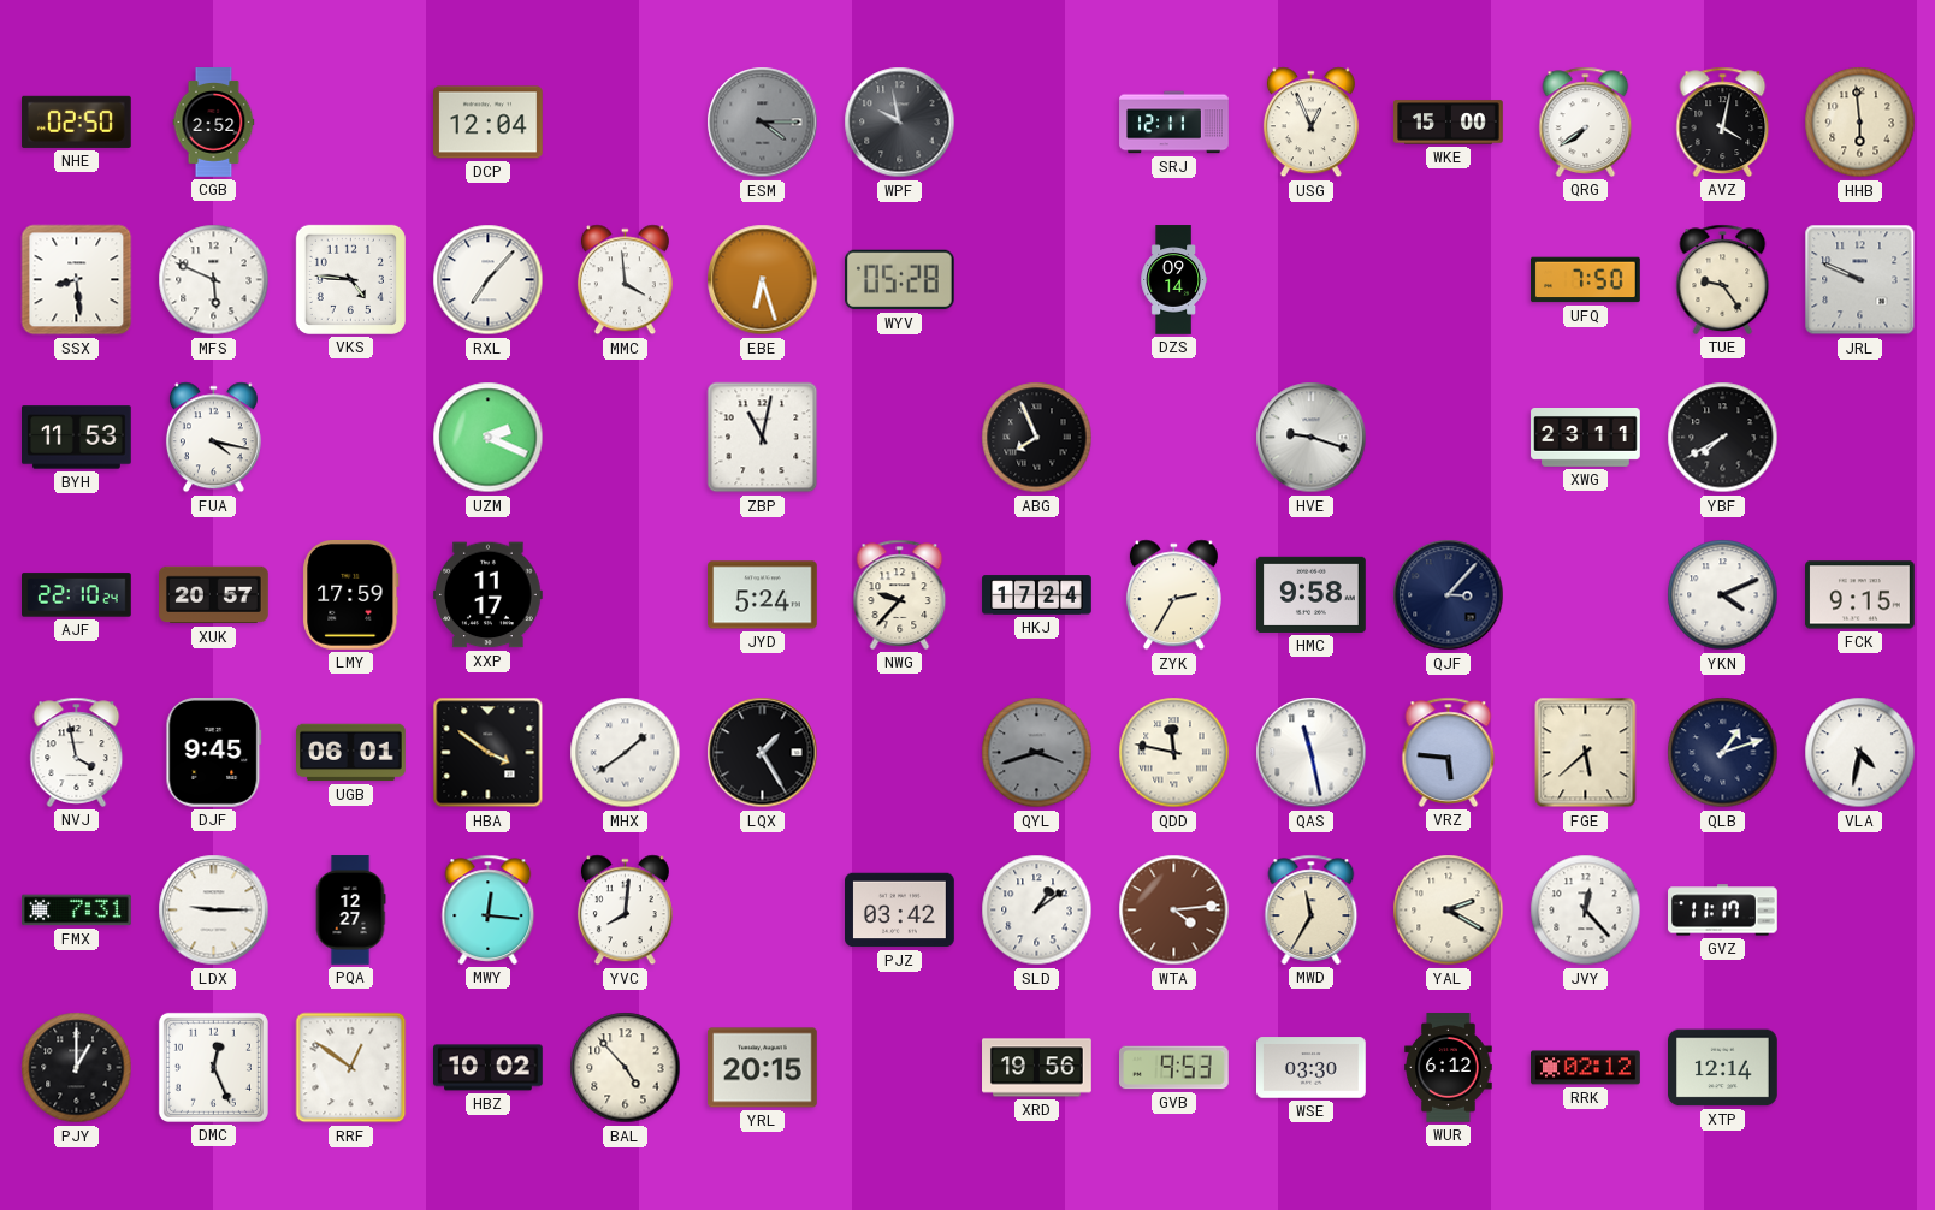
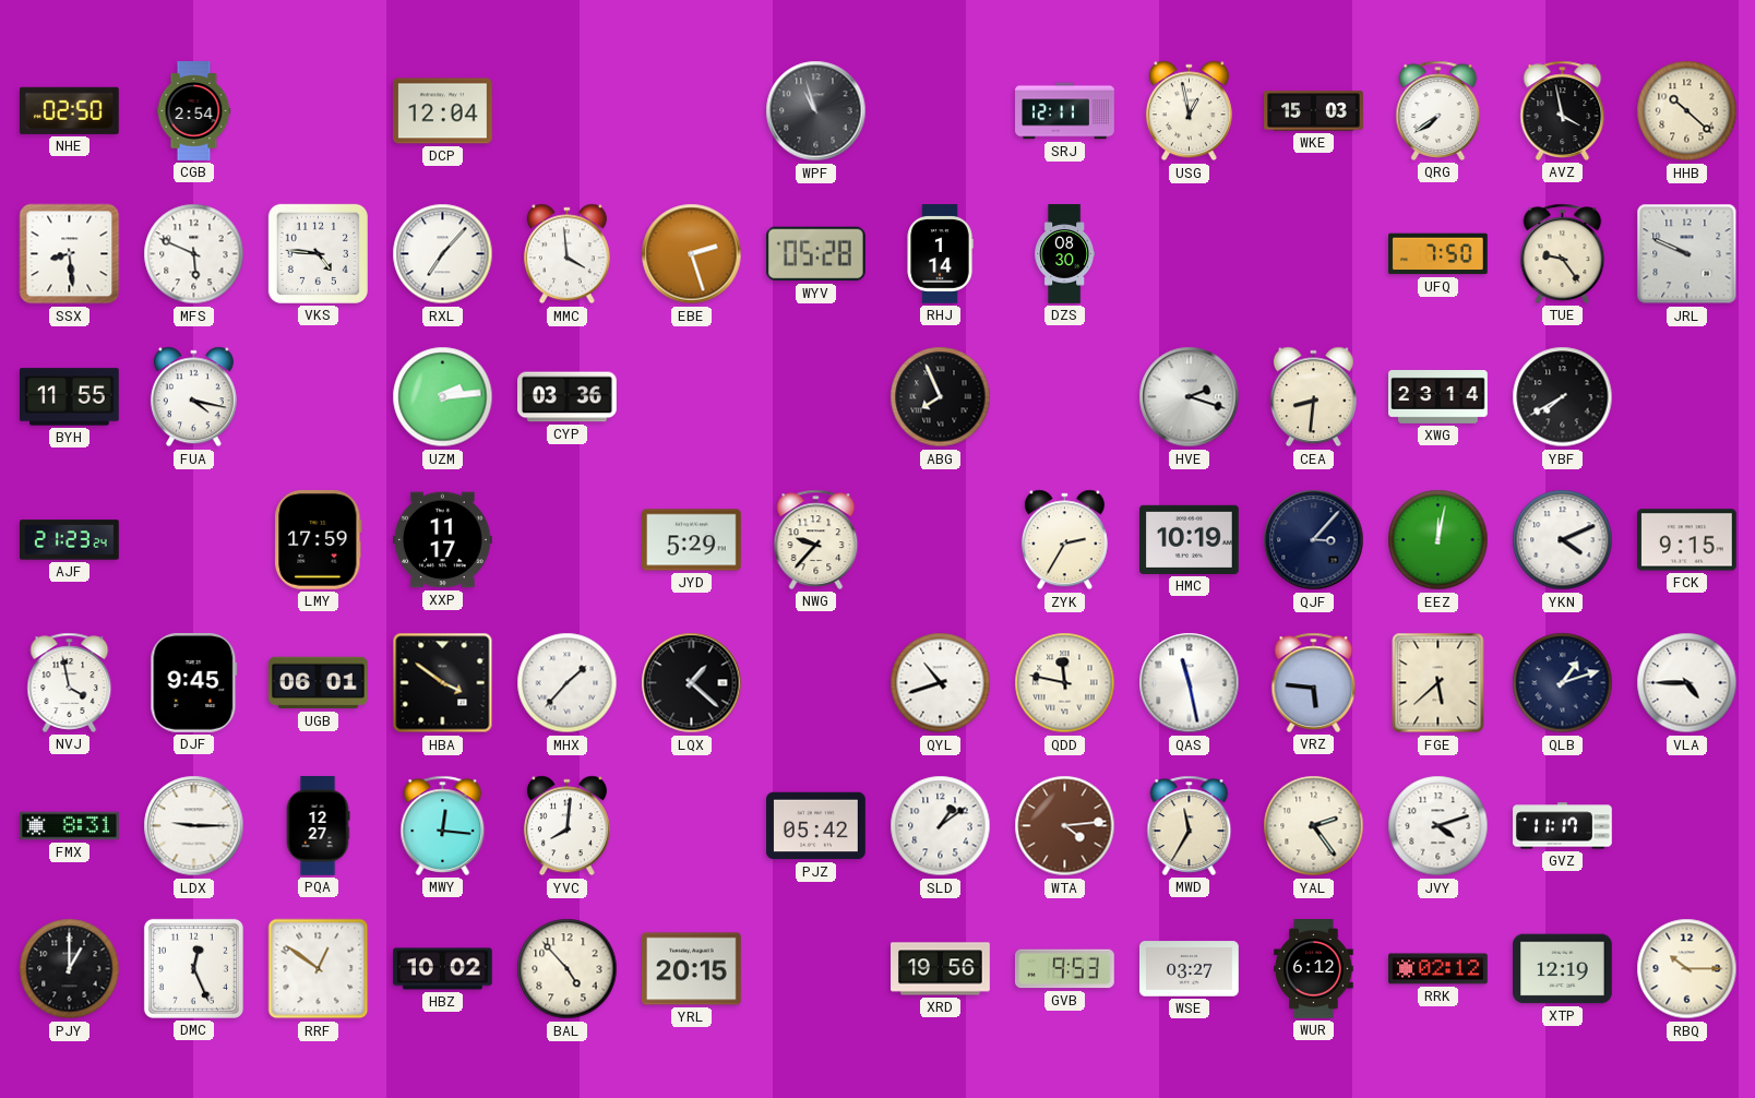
CGB: 2:52 -> 2:54
ESM: 4:15 -> none
WPF: 9:58 -> 10:57
USG: 12:56 -> 12:58
WKE: 15:00 -> 15:03
AVZ: 4:02 -> 3:58
HHB: 5:59 -> 10:22
EBE: 6:27 -> 2:27
RHJ: none -> 1:14
DZS: 09:14 -> 08:30
BYH: 11:53 -> 11:55
UZM: 2:19 -> 2:14
CYP: none -> 03:36
ZBP: 11:02 -> none
HVE: 9:18 -> 2:18
CEA: none -> 8:31
XWG: 23:11 -> 23:14
AJF: 22:10 -> 21:23
XUK: 20:57 -> none
JYD: 5:24 -> 5:29
HKJ: 17:24 -> none
HMC: 9:58 -> 10:19
EEZ: none -> 12:02
MHX: 1:39 -> 1:37
LQX: 1:25 -> 1:22
QYL: 3:42 -> 10:42
QYL dial: grey -> white
VLA: 4:32 -> 4:45
FMX: 7:31 -> 8:31
PJZ: 03:42 -> 05:42
YAL: 2:20 -> 2:24
JVY: 12:23 -> 4:12
WSE: 03:30 -> 03:27
XTP: 12:14 -> 12:19
RBQ: none -> 10:15
